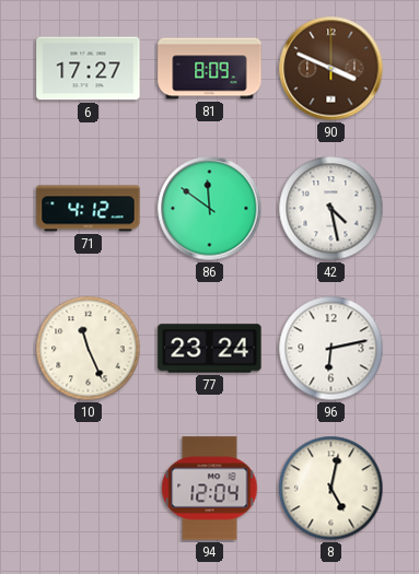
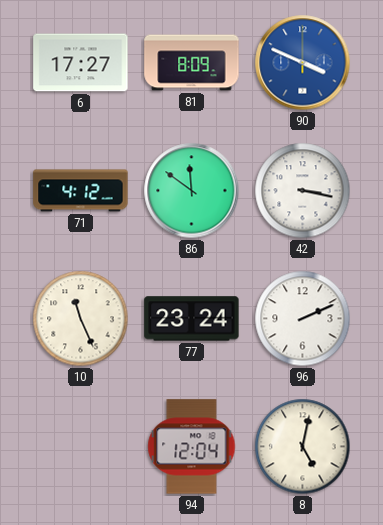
90 dial: brown -> blue
42: 4:28 -> 3:17
96: 6:13 -> 2:11
